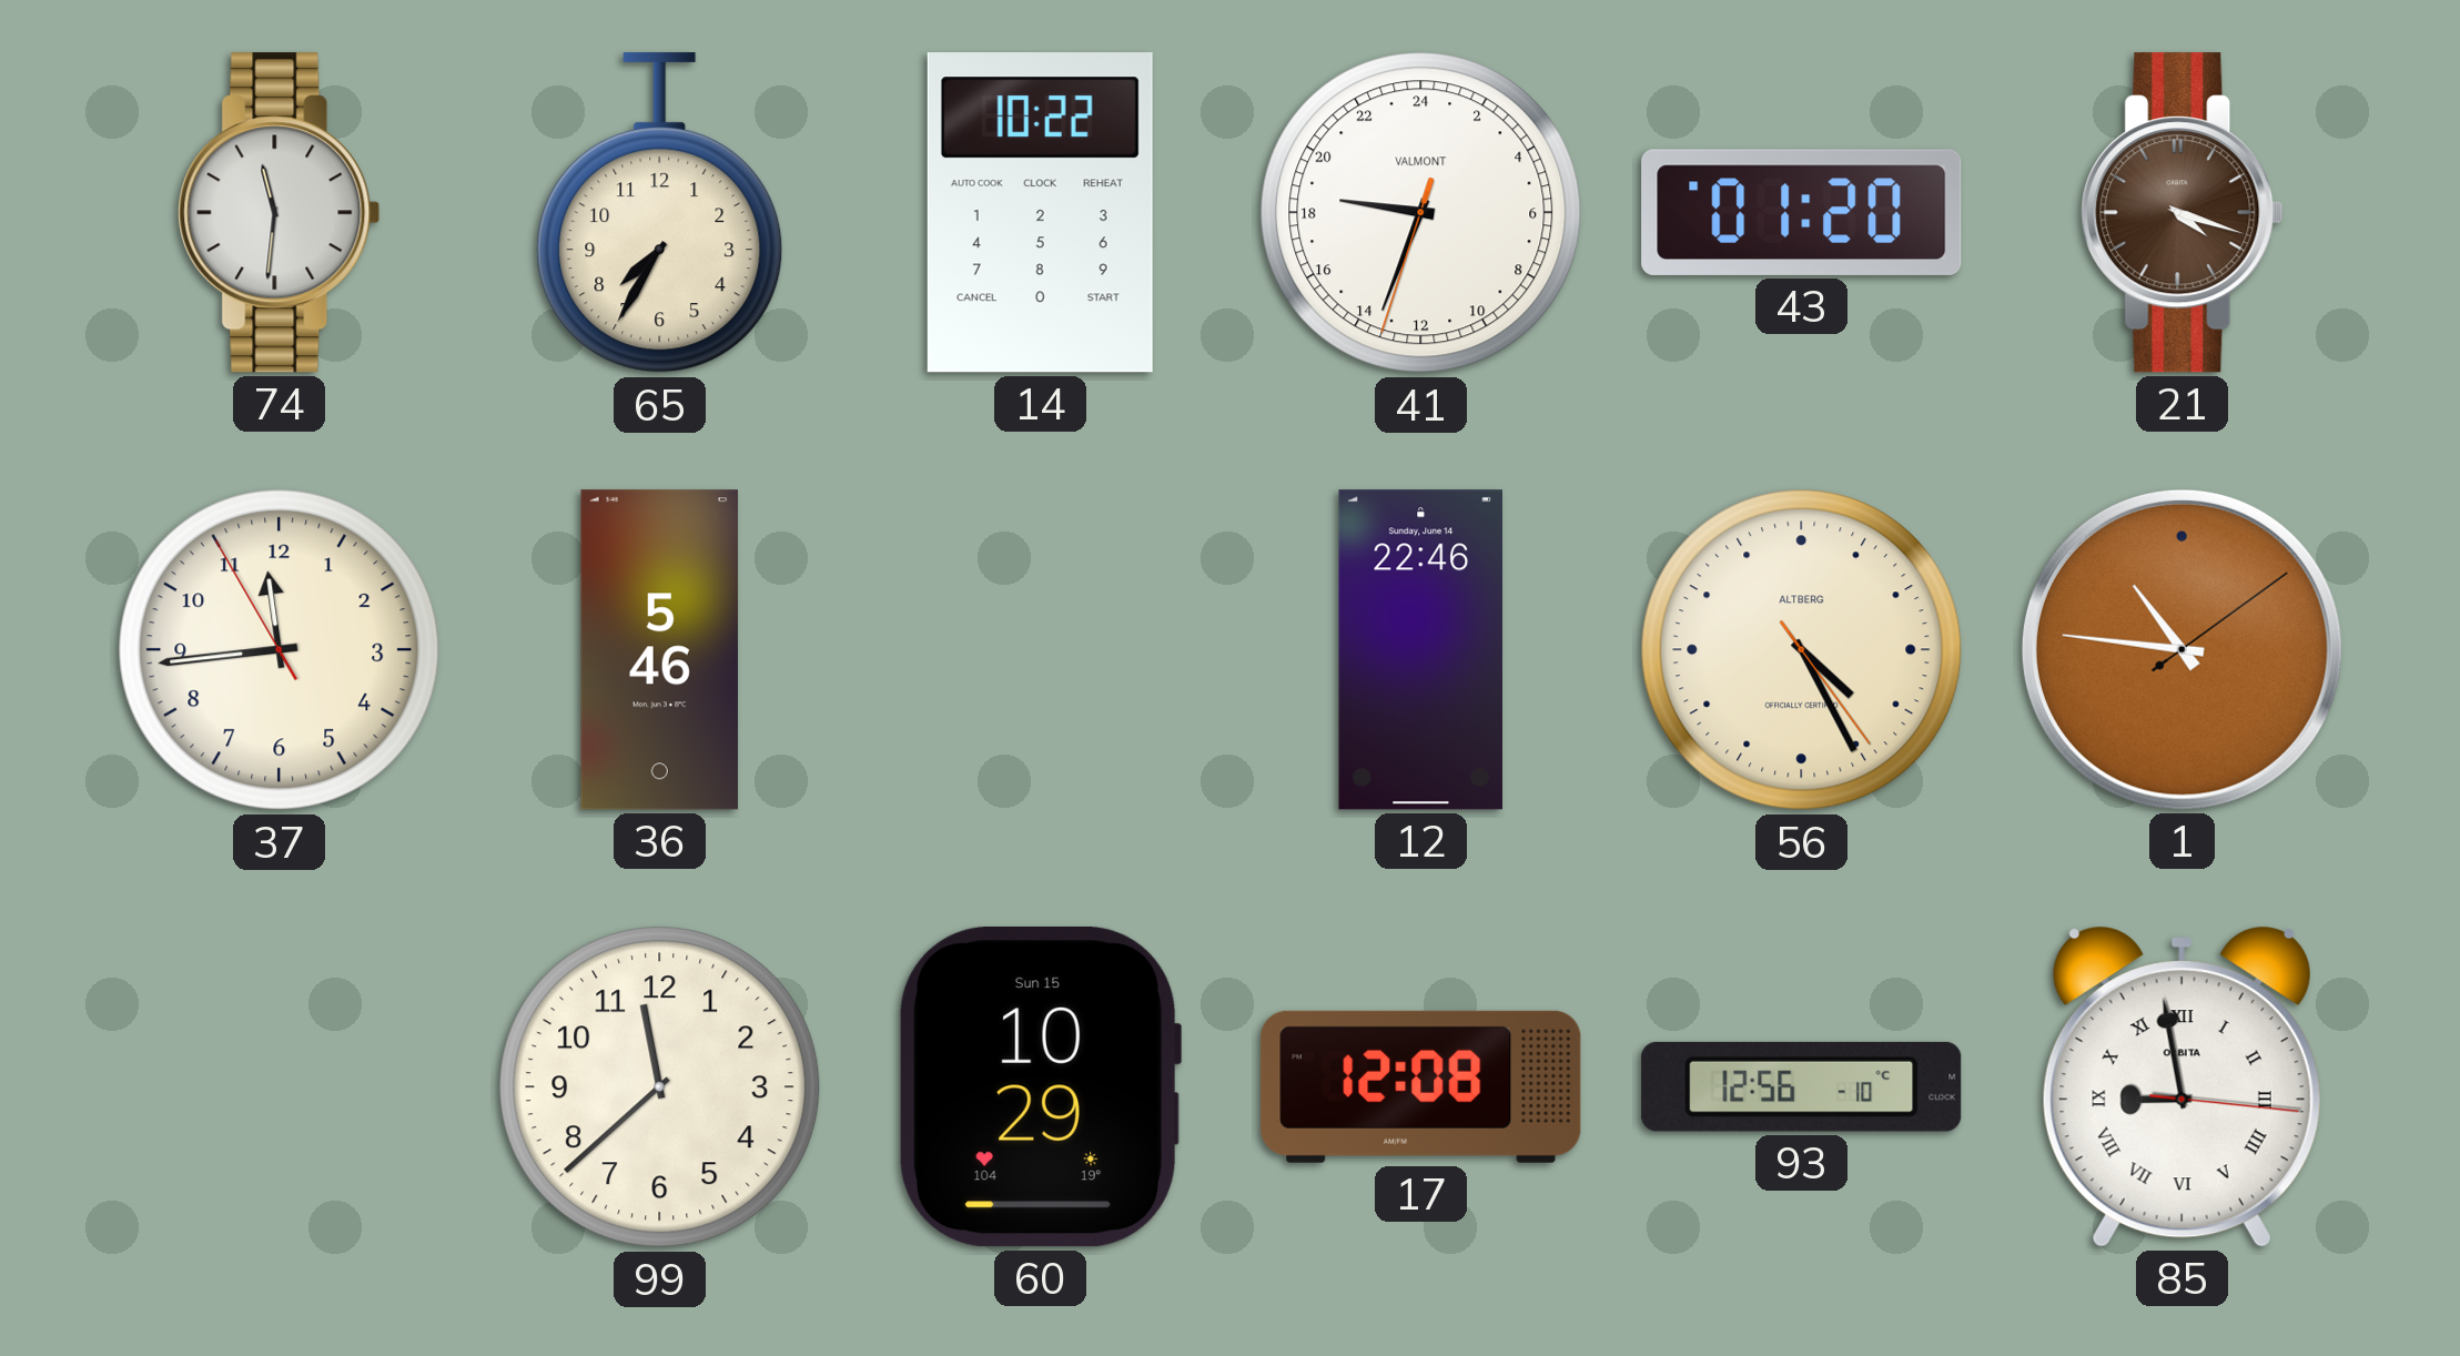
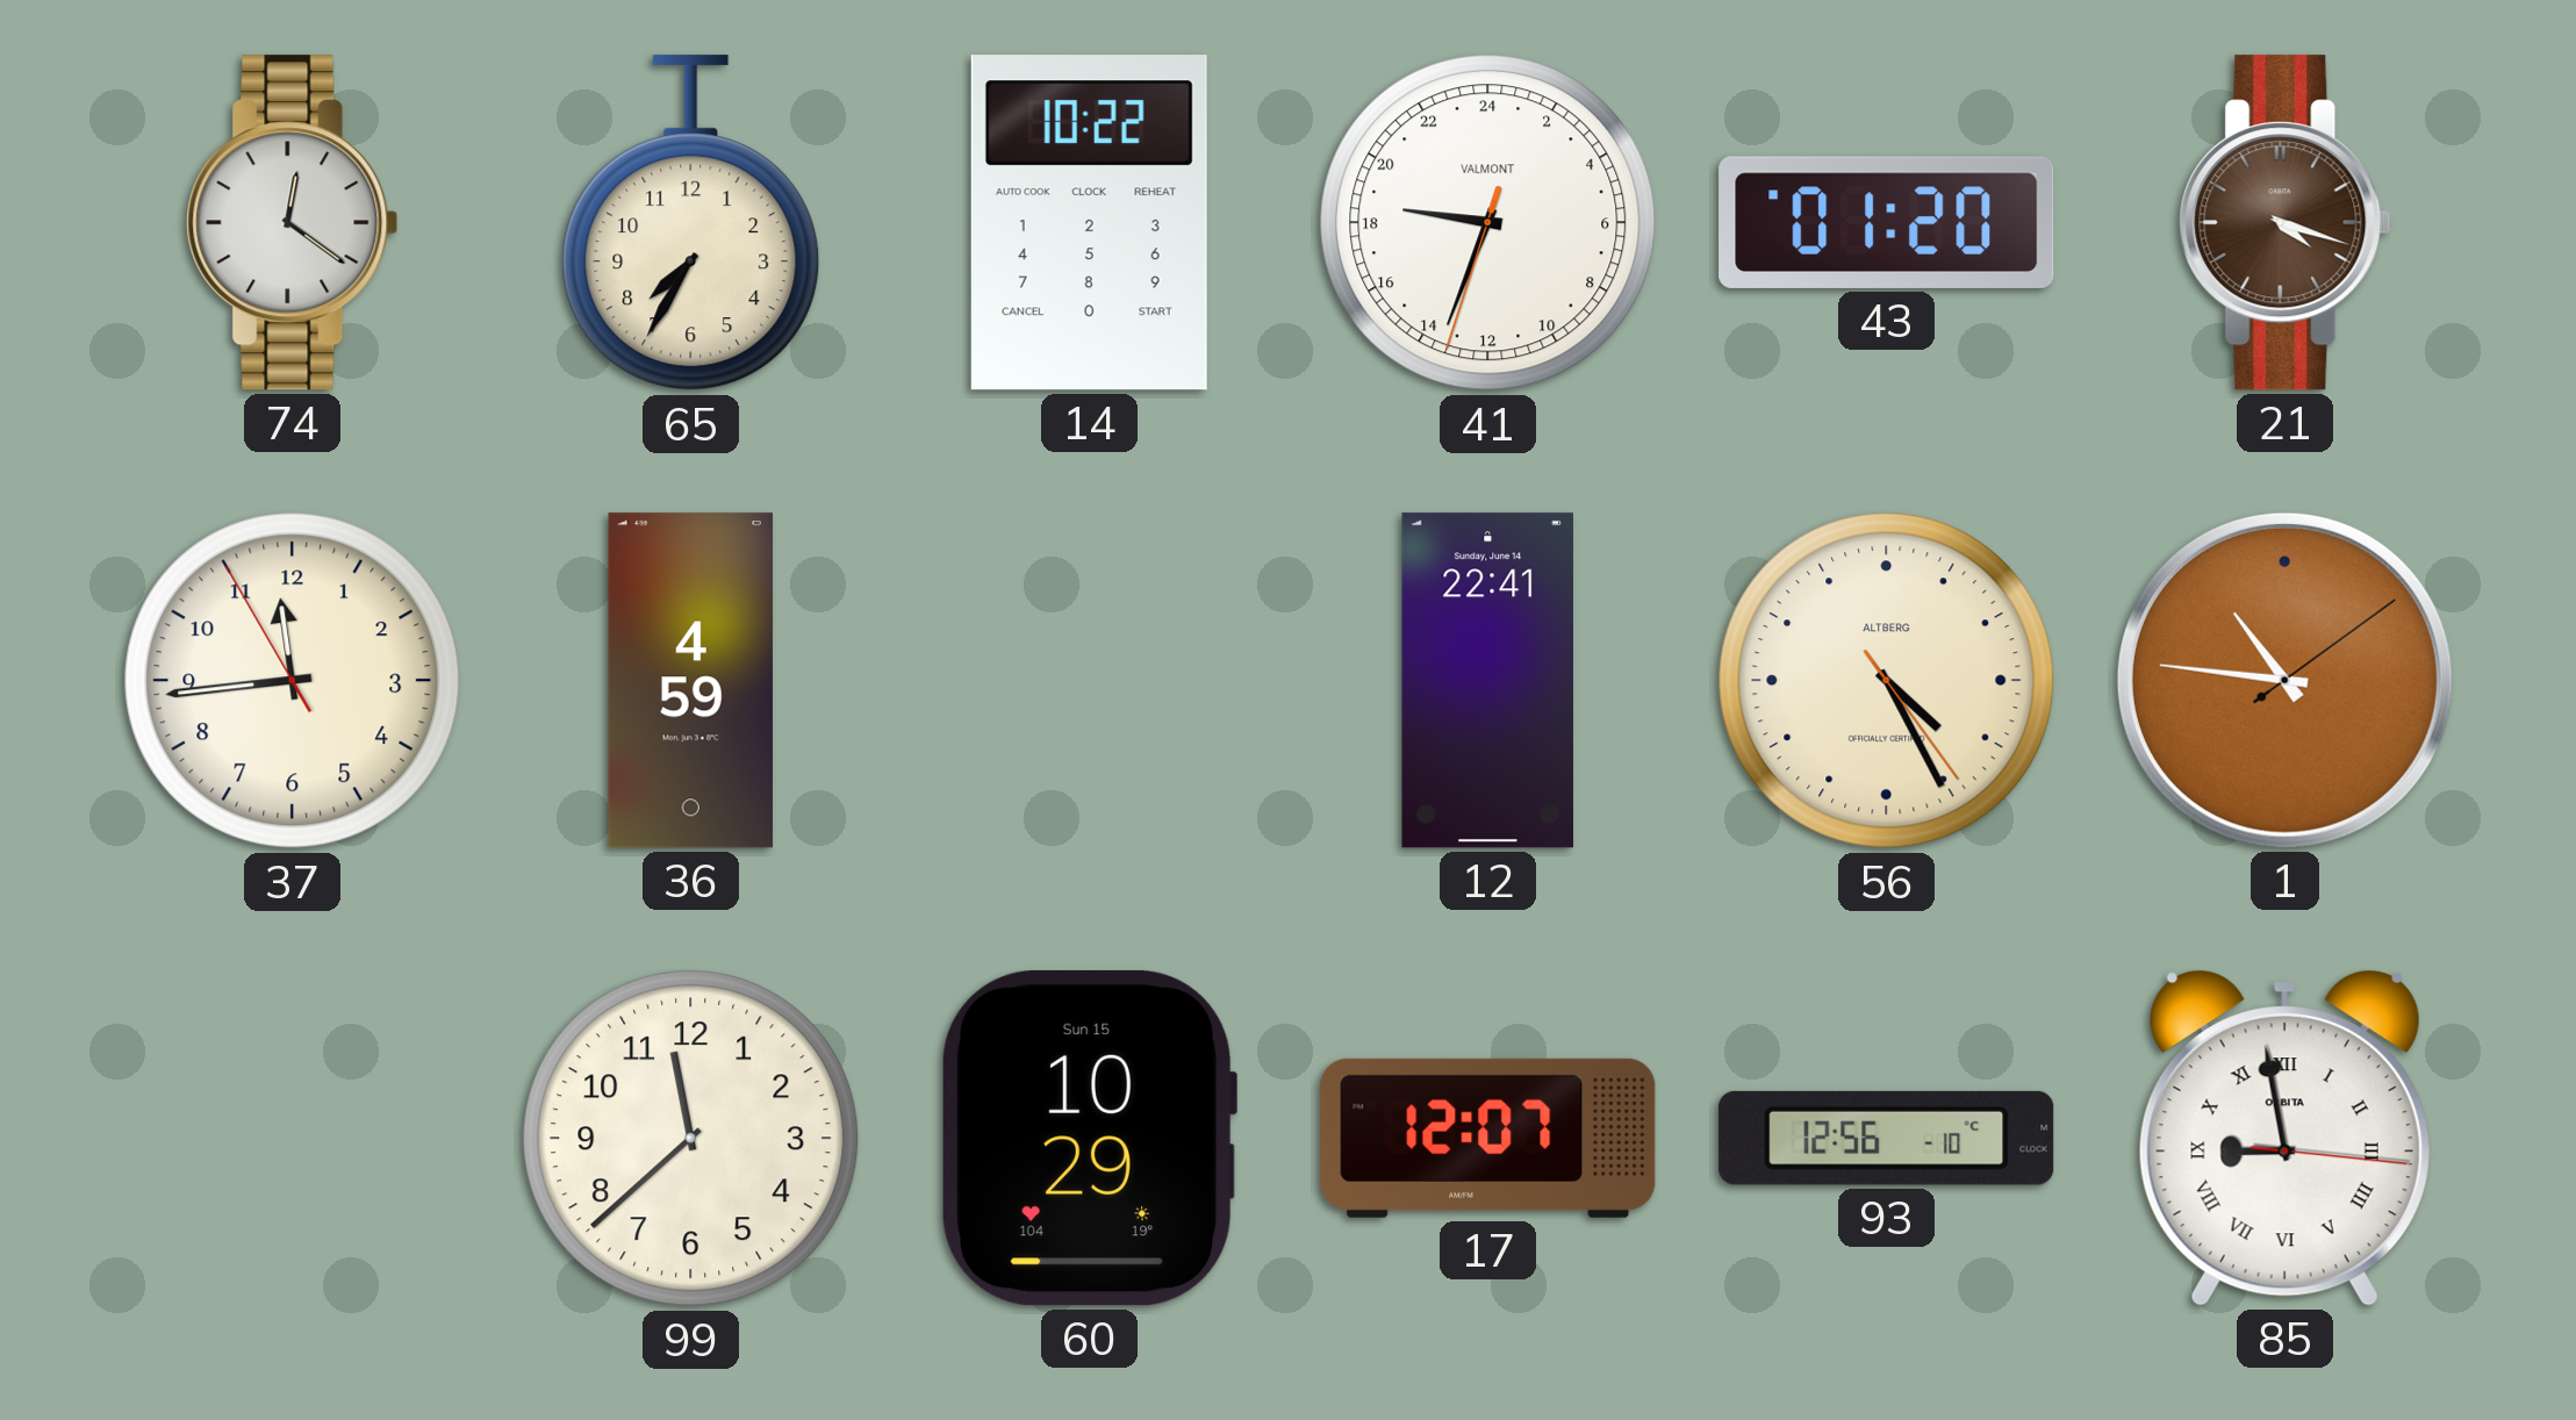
74: 11:31 -> 12:21
36: 5:46 -> 4:59
12: 22:46 -> 22:41
17: 12:08 -> 12:07
